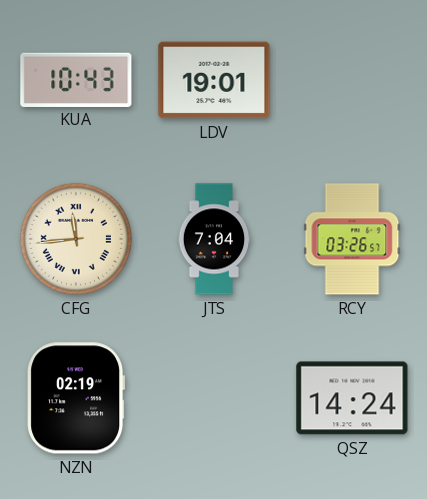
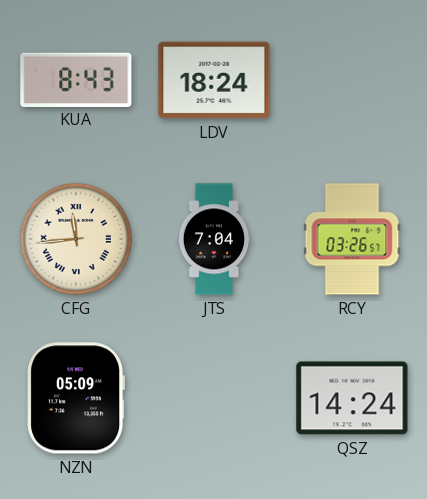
KUA: 10:43 -> 8:43
LDV: 19:01 -> 18:24
NZN: 02:19 -> 05:09
